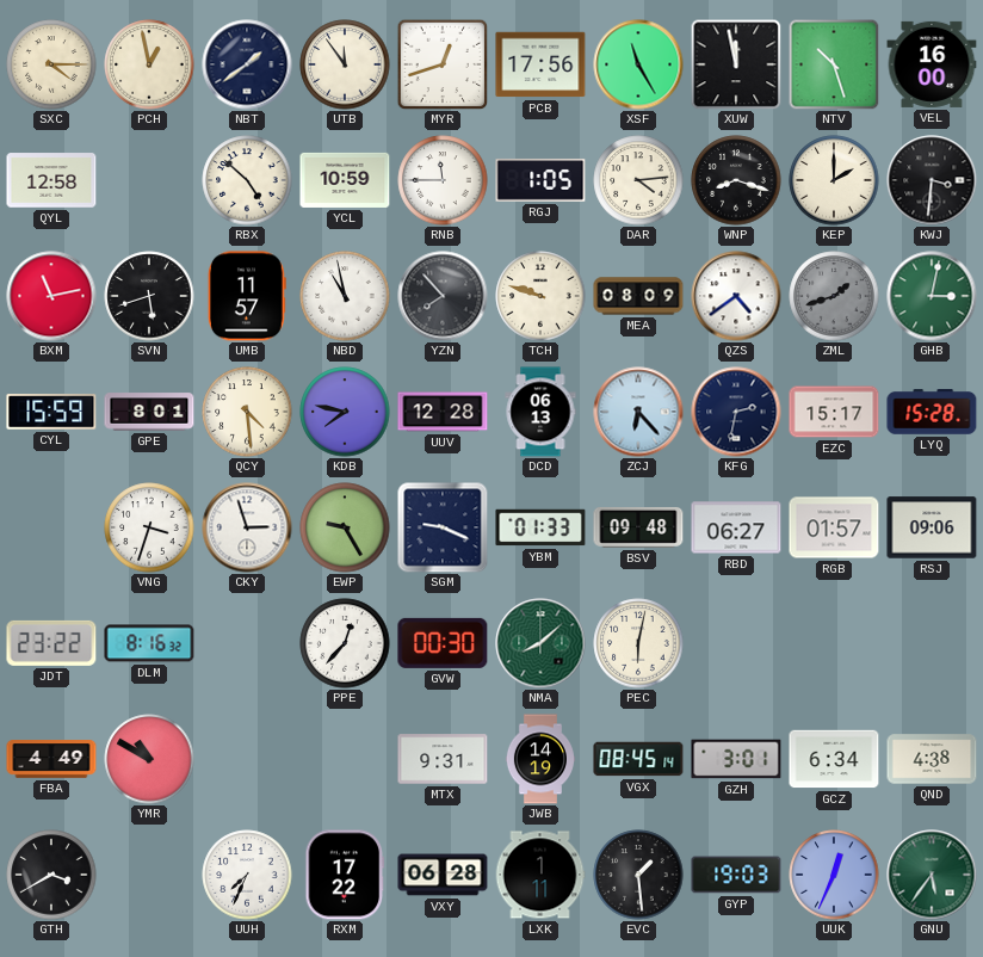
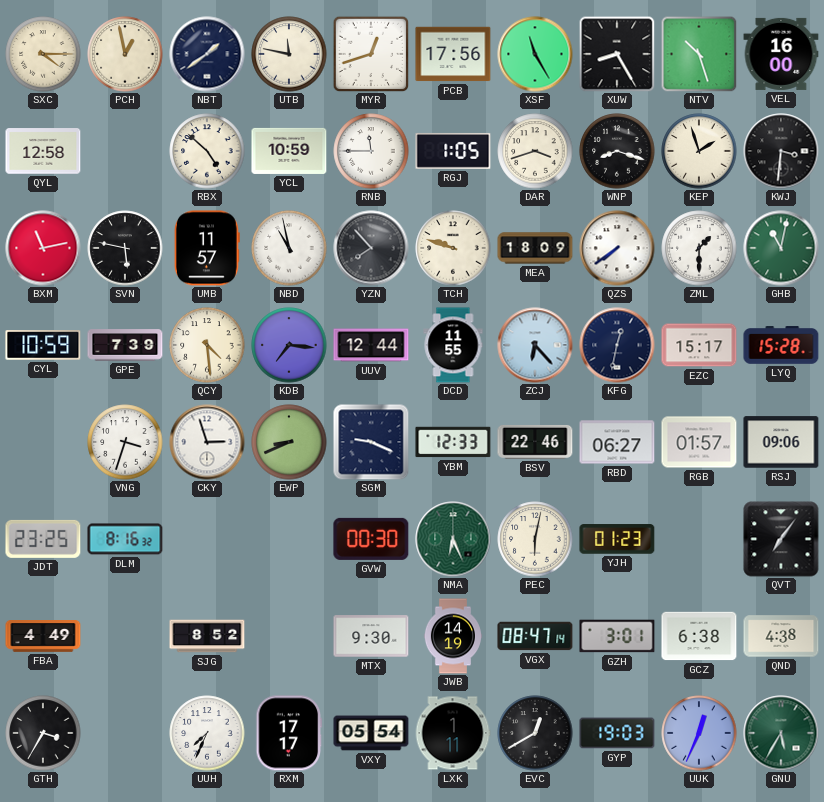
UTB: 11:54 -> 11:47
XUW: 11:58 -> 8:25
DAR: 4:14 -> 3:42
KEP: 2:00 -> 1:57
SVN: 5:42 -> 5:47
MEA: 08:09 -> 18:09
QZS: 4:39 -> 7:39
ZML: 1:42 -> 1:30
ZML dial: grey -> white
GHB: 3:02 -> 11:02
CYL: 15:59 -> 10:59
GPE: 8:01 -> 7:39
KDB: 7:47 -> 7:16
UUV: 12:28 -> 12:44
DCD: 06:13 -> 11:55
KFG: 2:32 -> 12:32
EWP: 9:25 -> 8:41
YBM: 01:33 -> 12:33
BSV: 09:48 -> 22:46
JDT: 23:22 -> 23:25
PPE: 12:37 -> none
NMA: 8:08 -> 6:26
YJH: none -> 01:23
QVT: none -> 7:06
YMR: 10:50 -> none
SJG: none -> 8:52
MTX: 9:31 -> 9:30
VGX: 08:45 -> 08:47
GCZ: 6:34 -> 6:38
GTH: 3:40 -> 3:35
RXM: 17:22 -> 17:17
VXY: 06:28 -> 05:54
EVC: 1:29 -> 12:40
GNU: 5:36 -> 5:35
